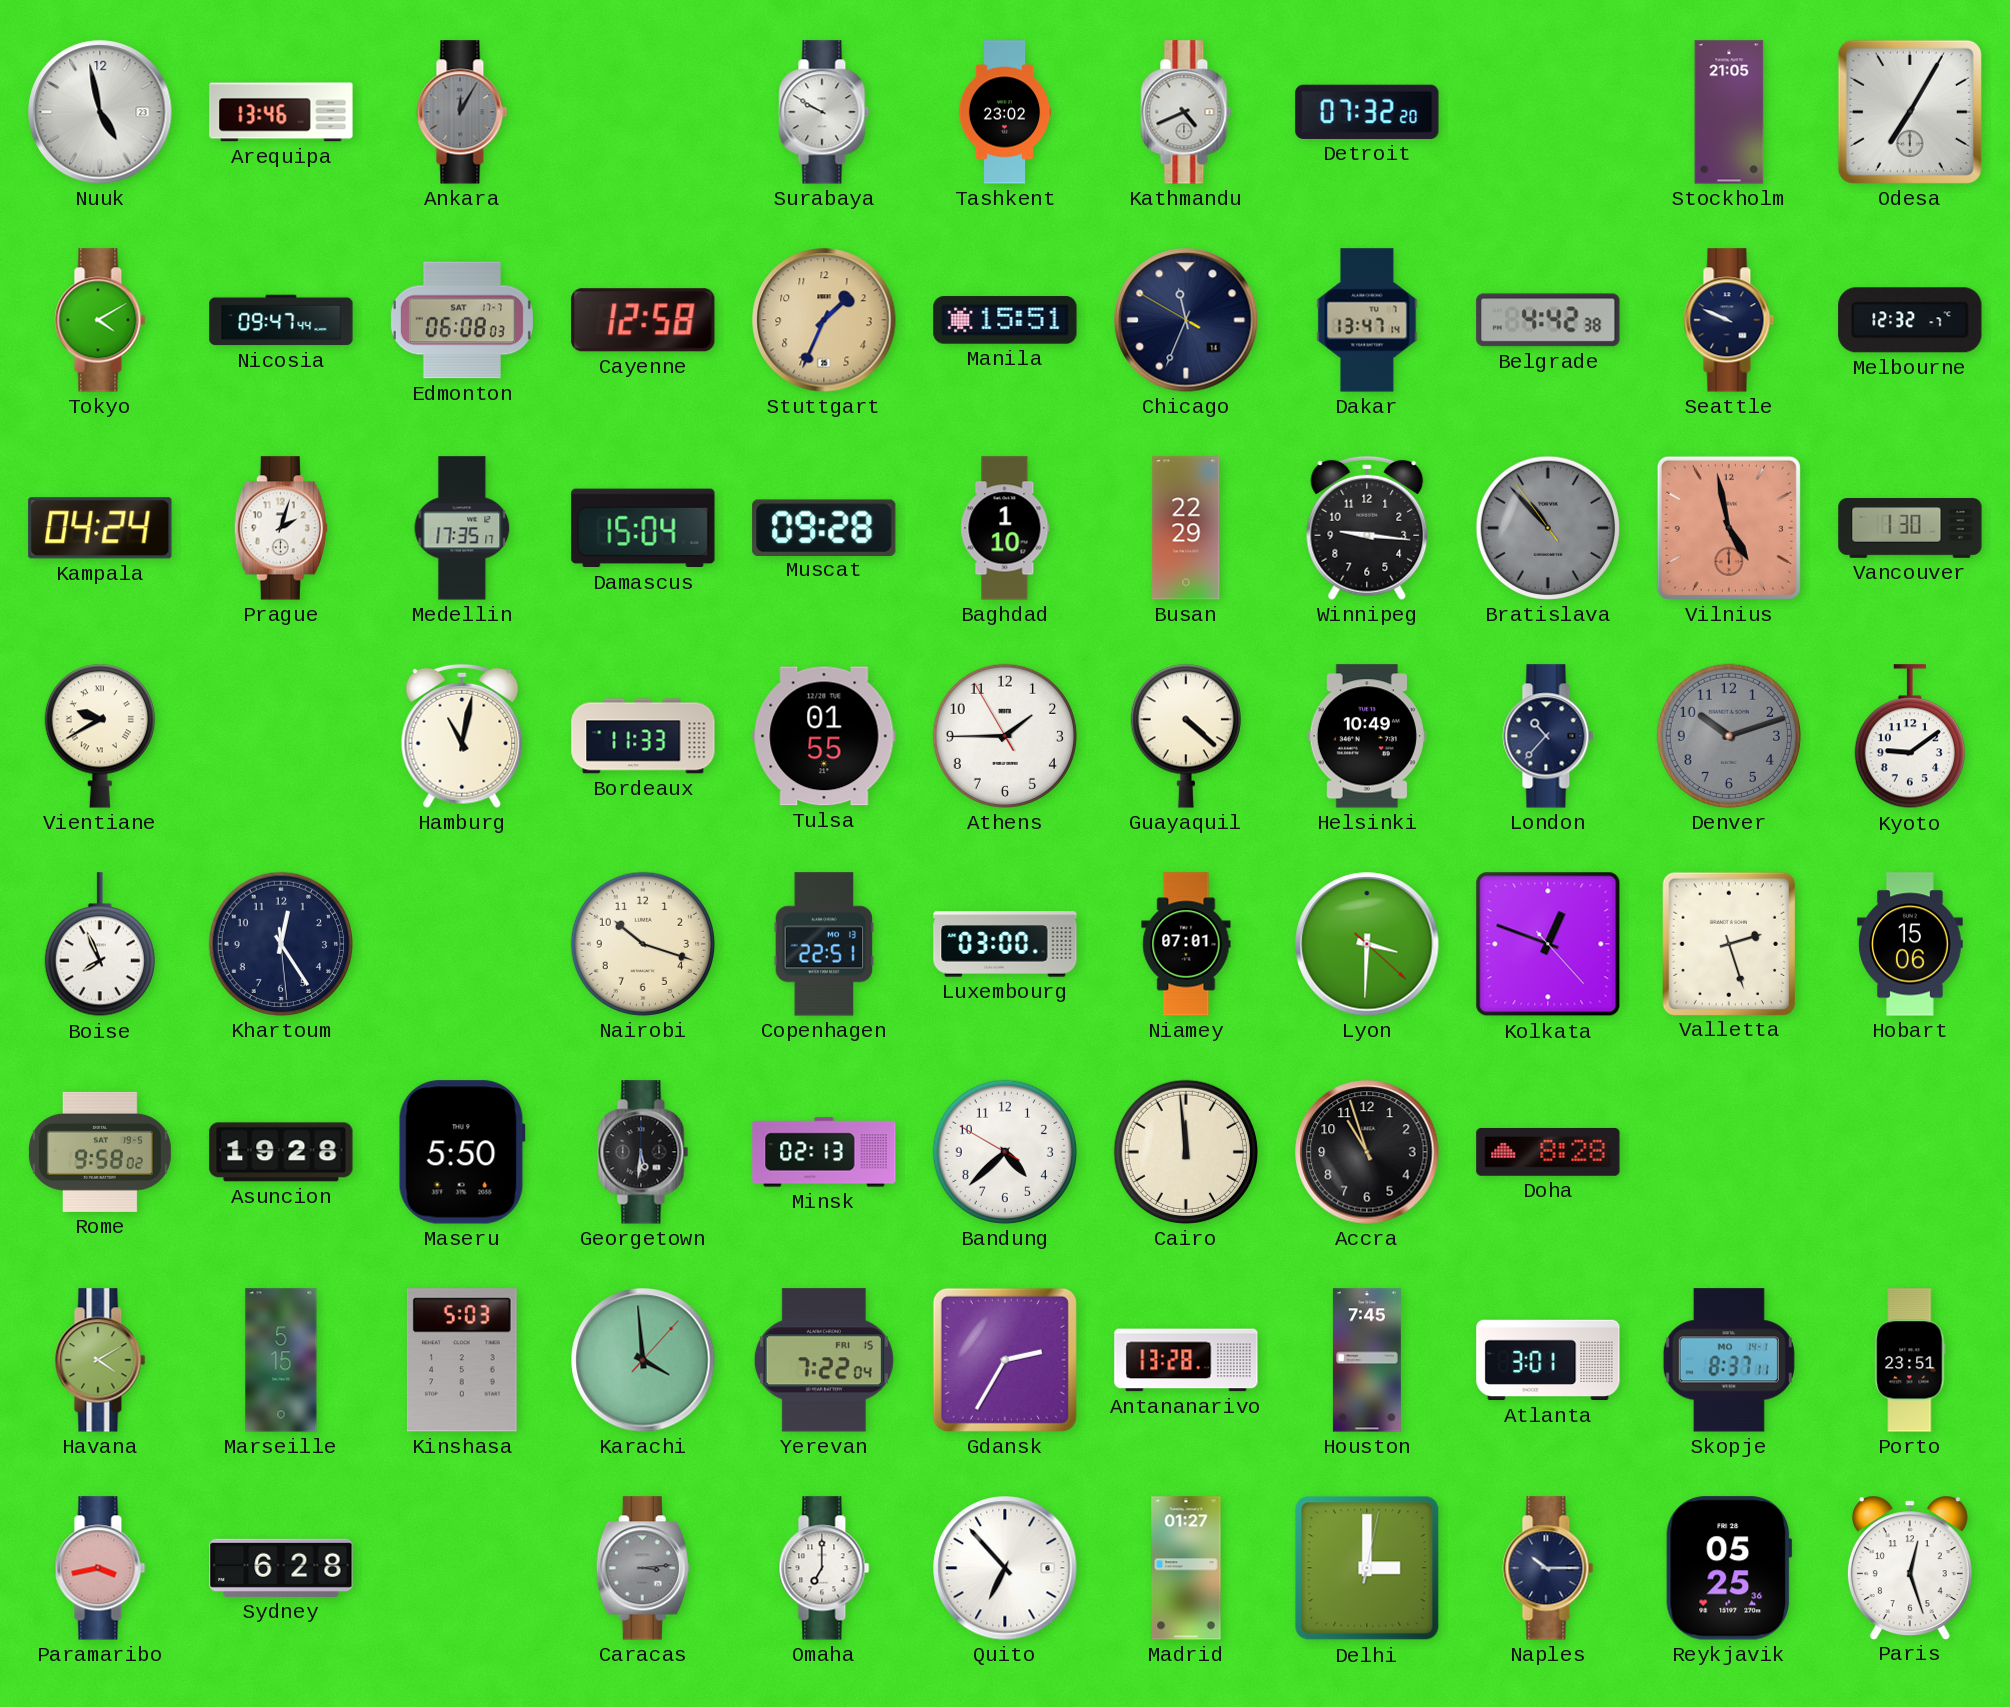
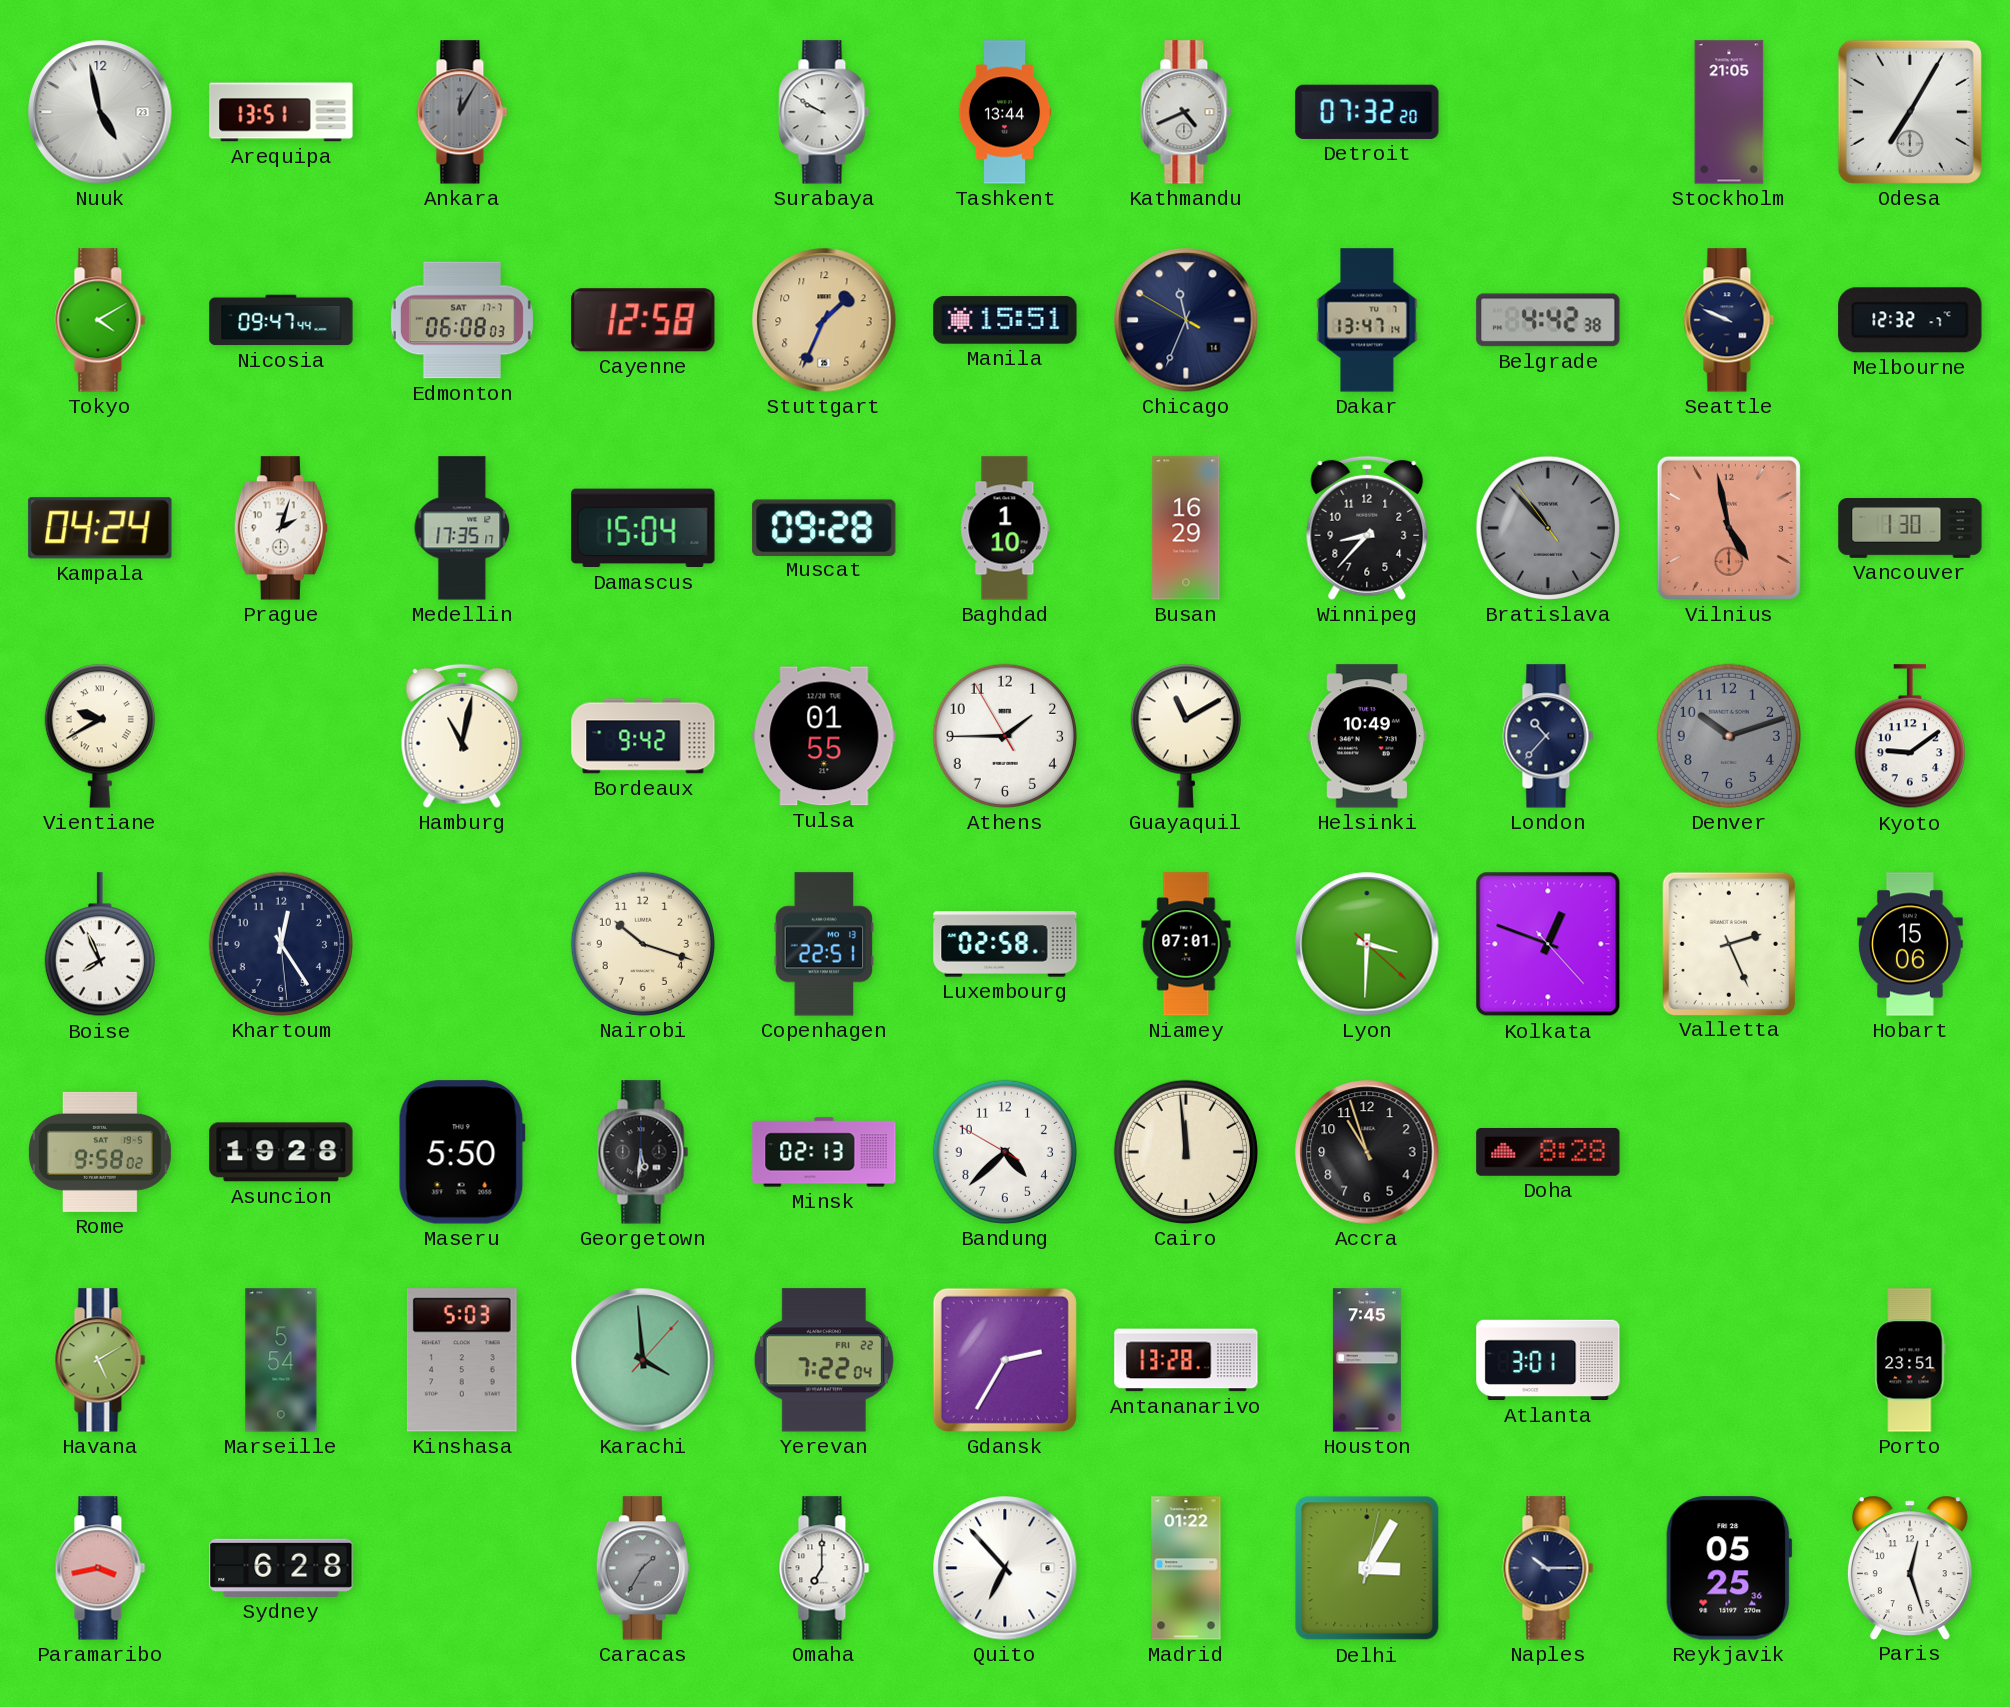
Arequipa: 13:46 -> 13:51
Tashkent: 23:02 -> 13:44
Busan: 22:29 -> 16:29
Winnipeg: 9:16 -> 8:37
Bordeaux: 11:33 -> 9:42
Guayaquil: 4:22 -> 11:10
Luxembourg: 03:00 -> 02:58
Valletta: 2:27 -> 2:26
Havana: 4:10 -> 5:10
Marseille: 5:15 -> 5:54
Yerevan date: FRI 15 -> FRI 22
Skopje: 8:37 -> none
Caracas: 3:14 -> 1:35
Madrid: 01:27 -> 01:22
Delhi: 3:00 -> 3:05
